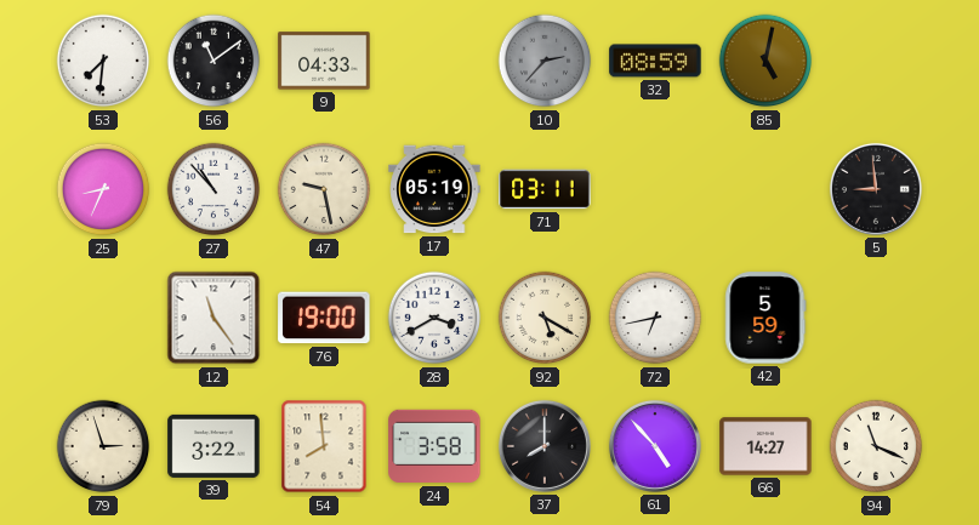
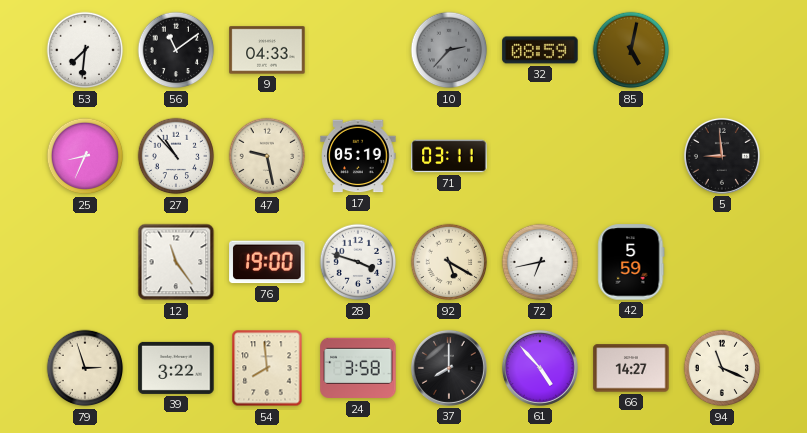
28: 3:40 -> 3:48
